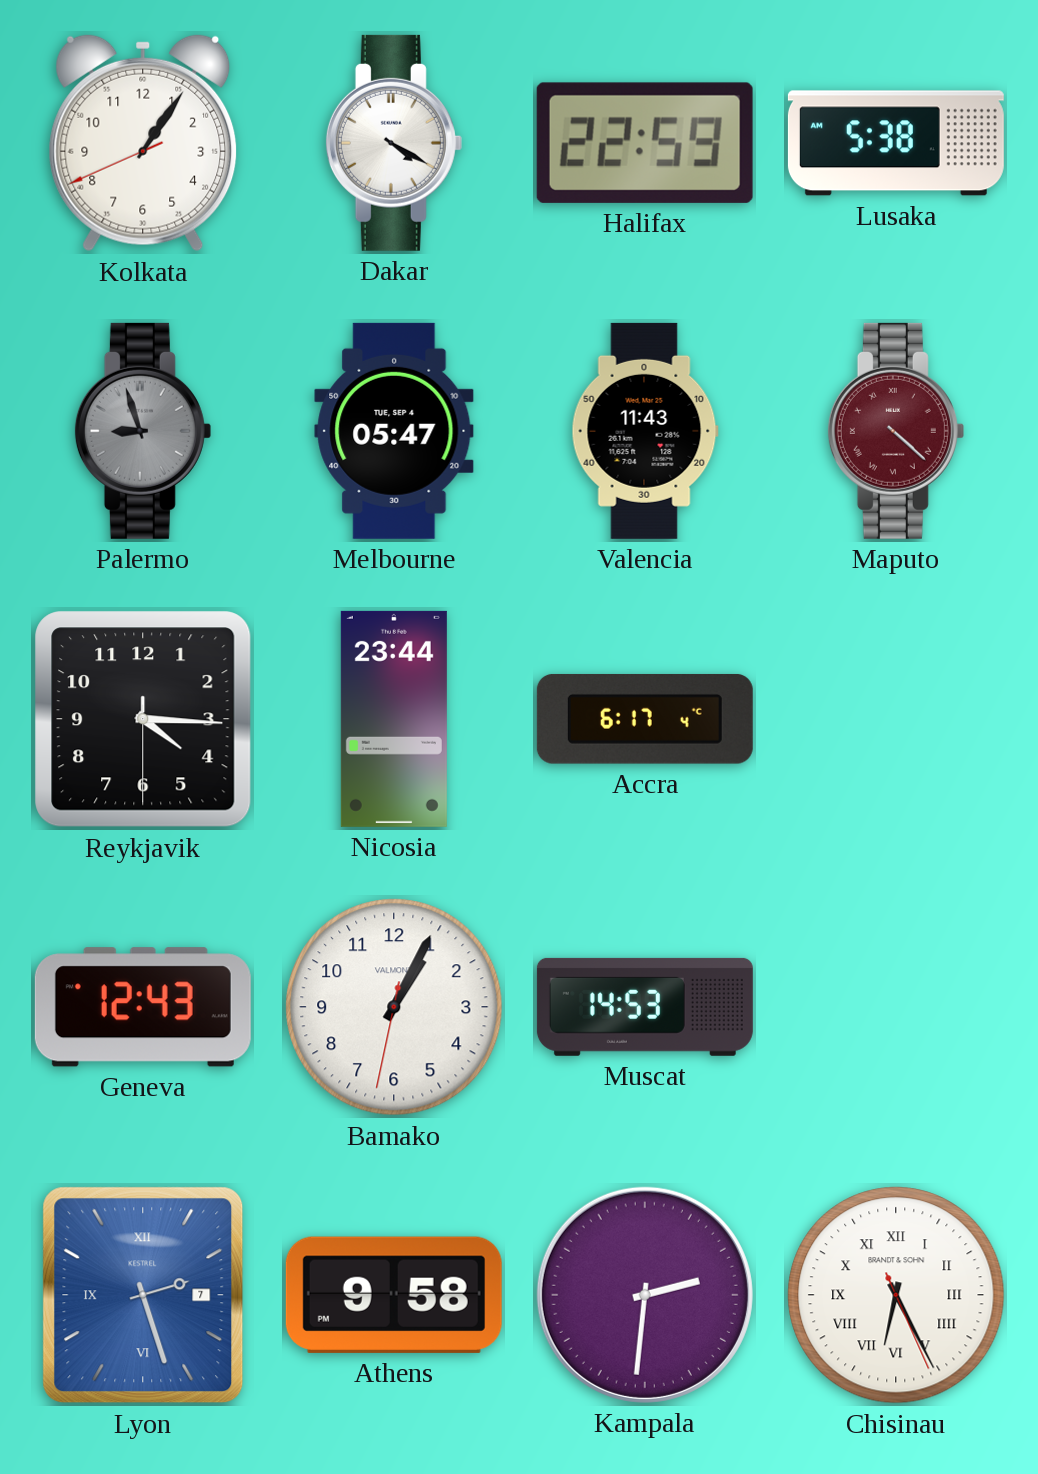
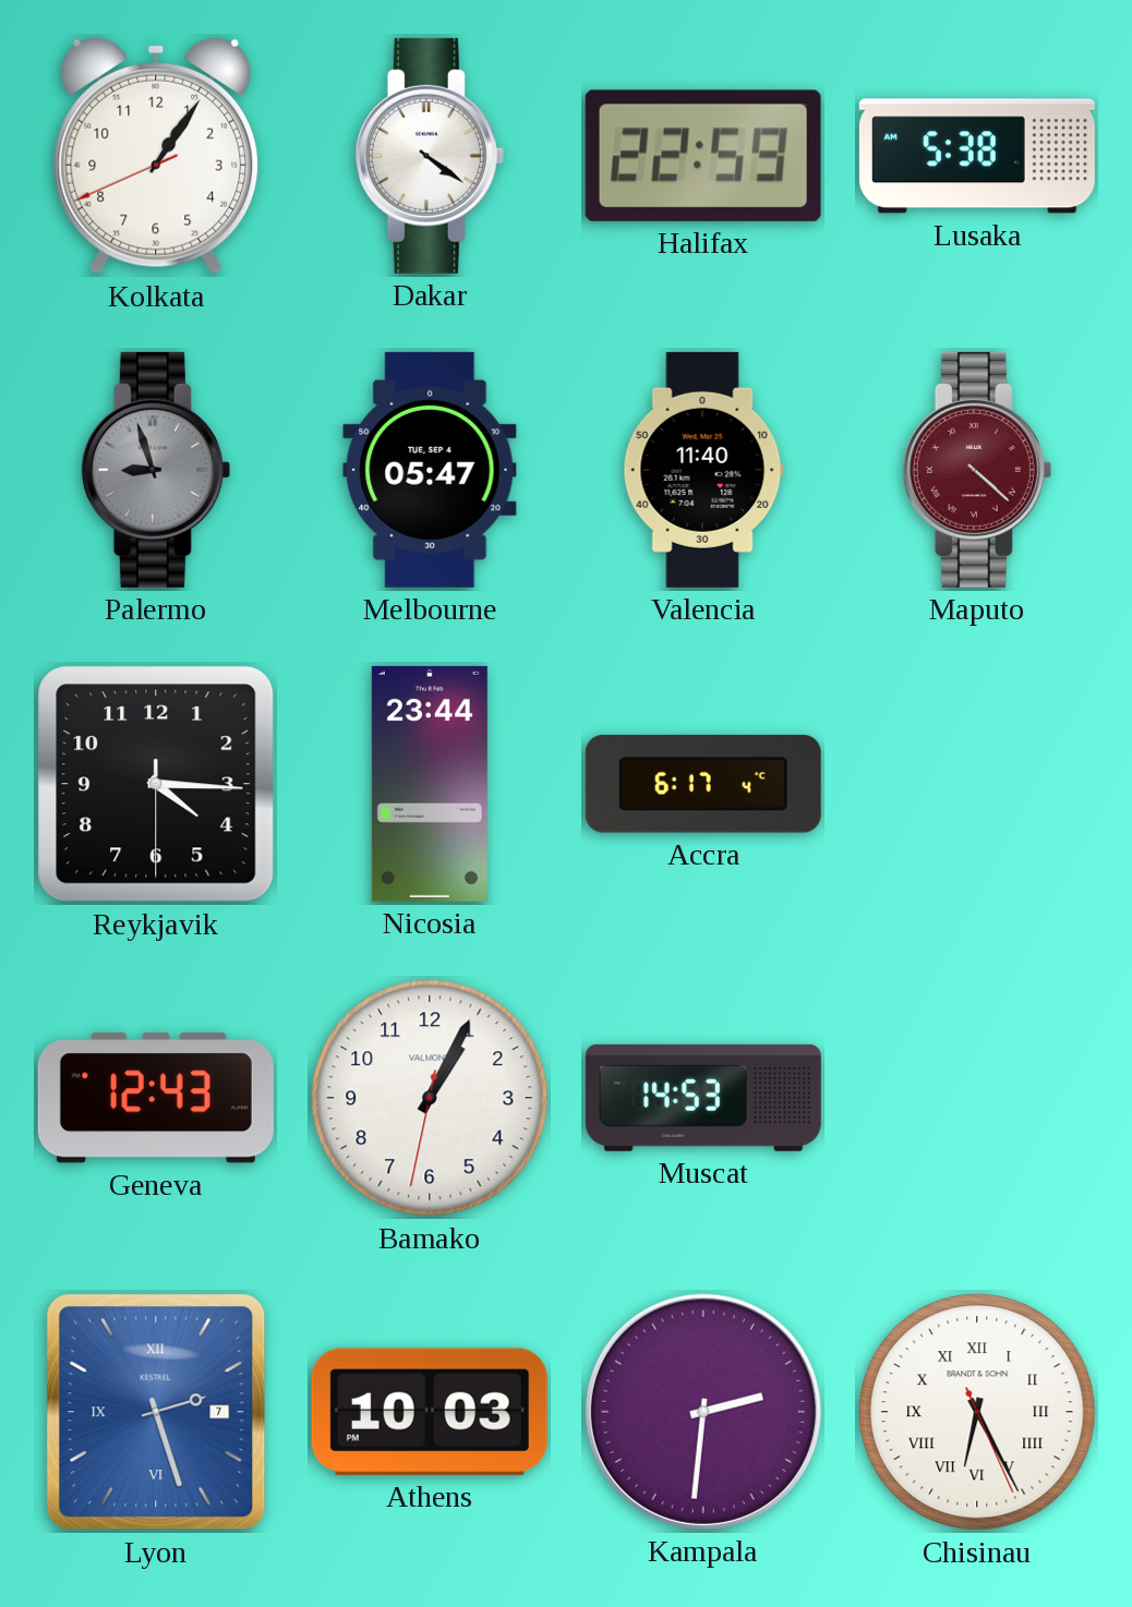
Dakar: 4:20 -> 4:21
Valencia: 11:43 -> 11:40
Athens: 9:58 -> 10:03
